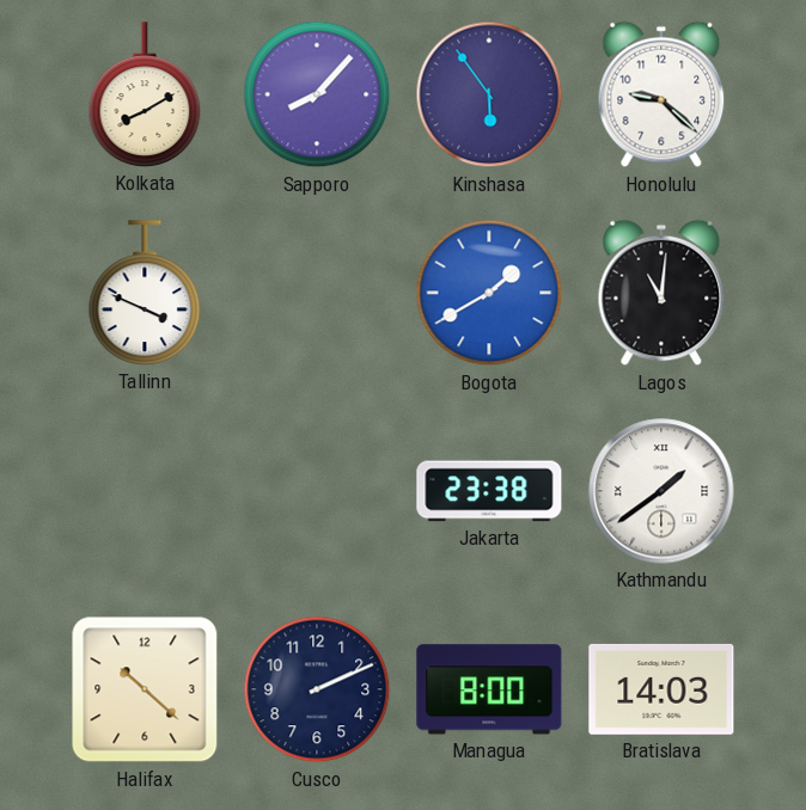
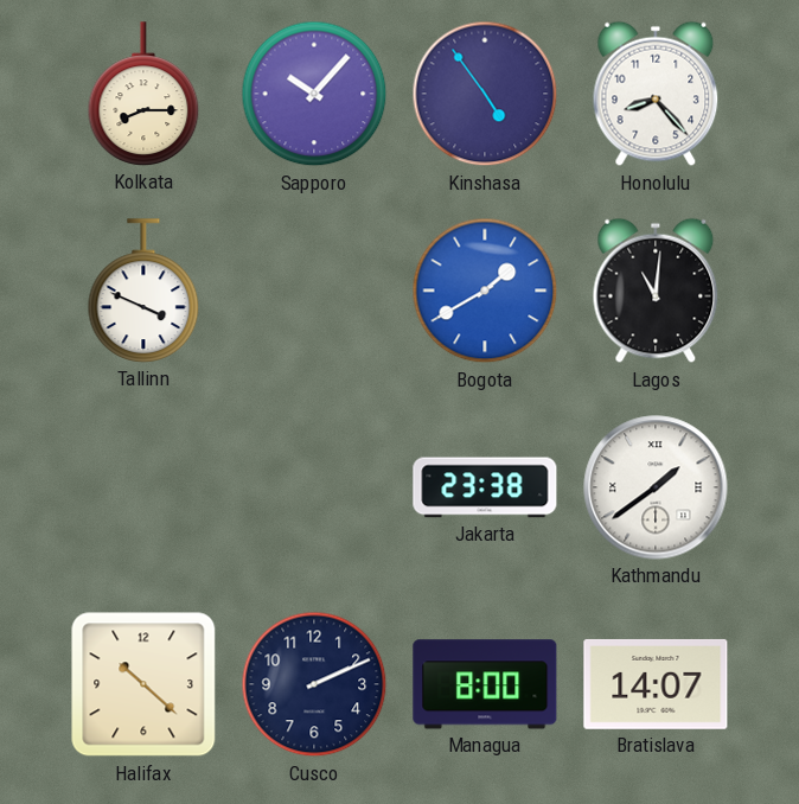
Kolkata: 8:10 -> 8:15
Sapporo: 8:07 -> 10:07
Kinshasa: 5:54 -> 4:54
Honolulu: 9:22 -> 8:23
Bratislava: 14:03 -> 14:07
